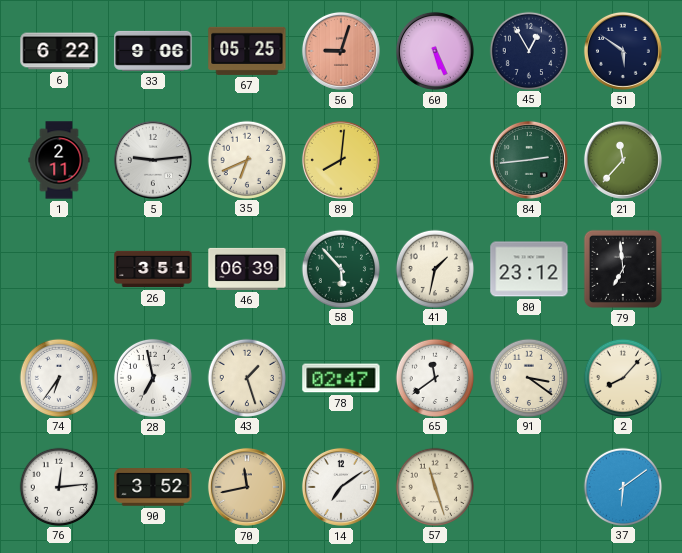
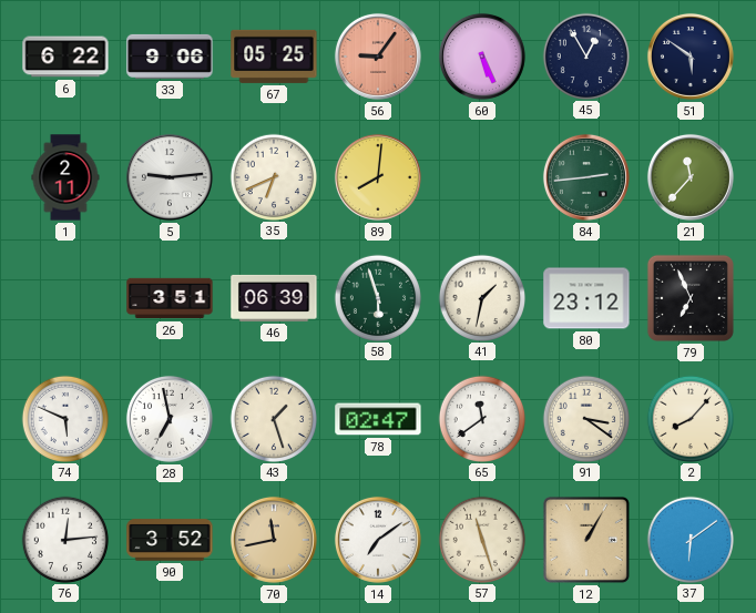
56: 9:03 -> 9:06
58: 5:53 -> 5:57
79: 6:59 -> 6:56
74: 6:36 -> 5:49
12: none -> 1:05
